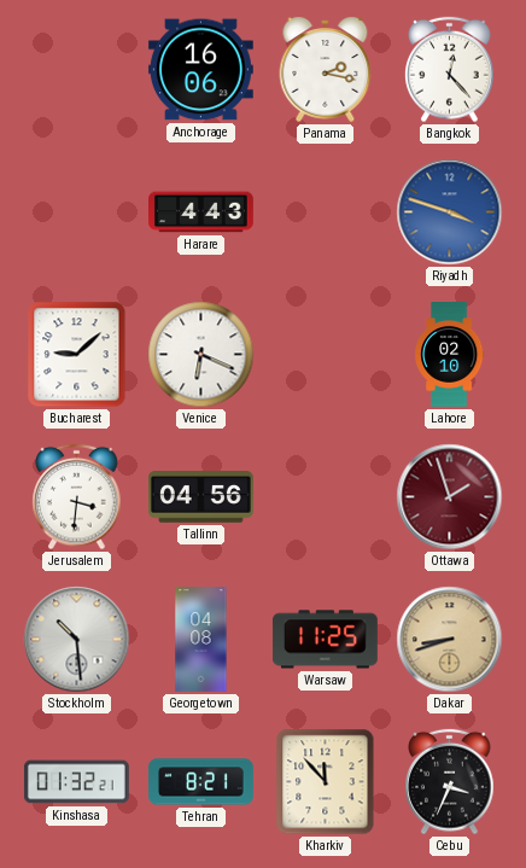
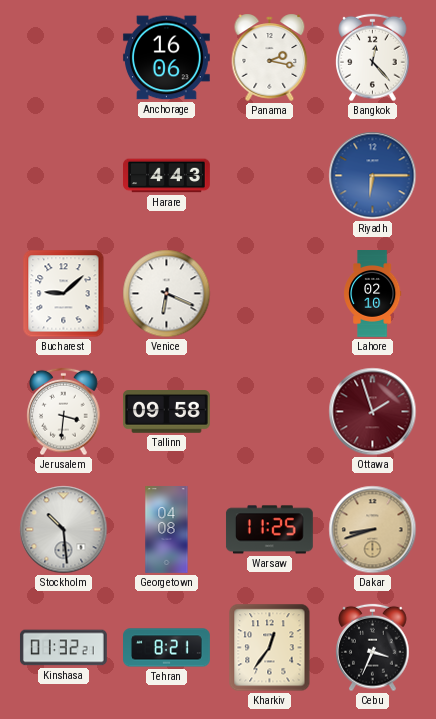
Riyadh: 3:48 -> 6:15
Tallinn: 04:56 -> 09:58
Kharkiv: 11:53 -> 12:36
